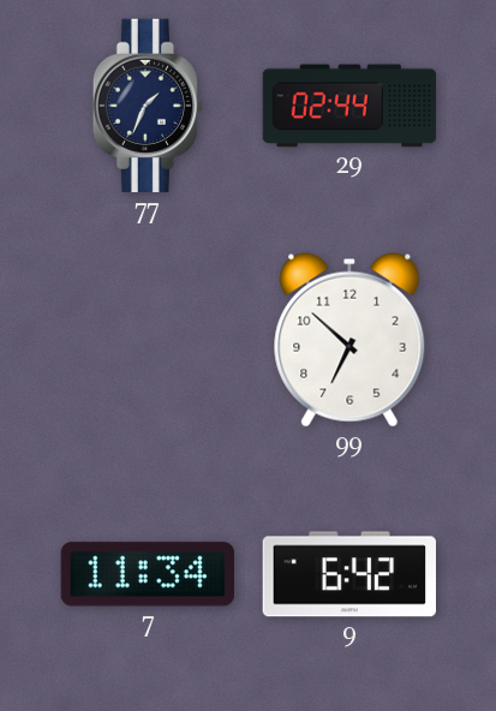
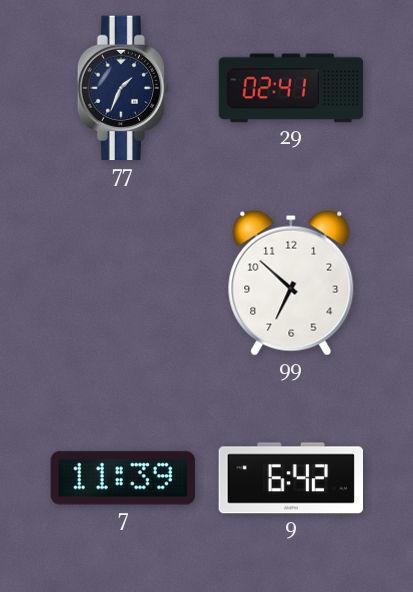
29: 02:44 -> 02:41
7: 11:34 -> 11:39
